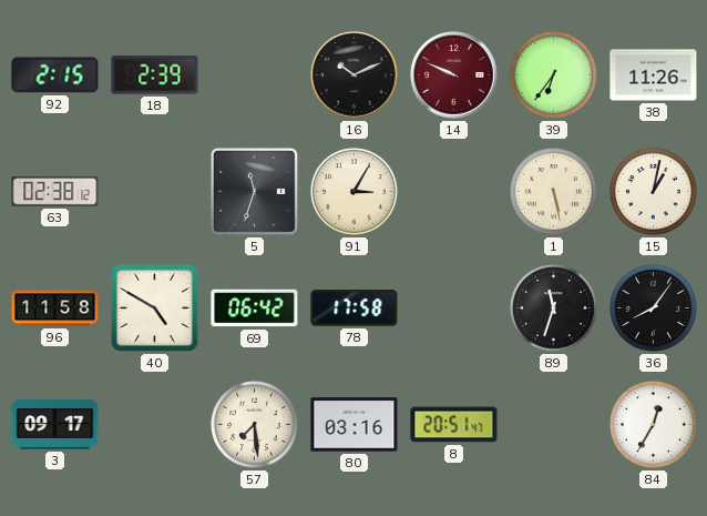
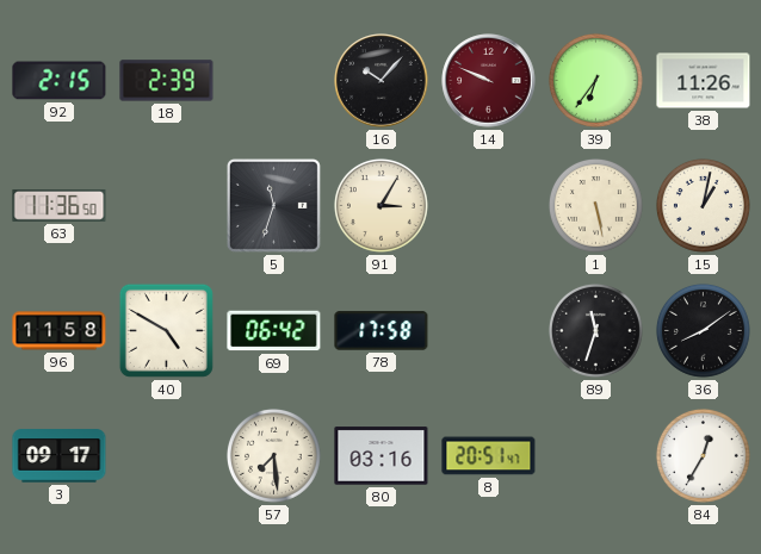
16: 10:11 -> 10:07
63: 02:38 -> 11:36
36: 8:06 -> 8:09
